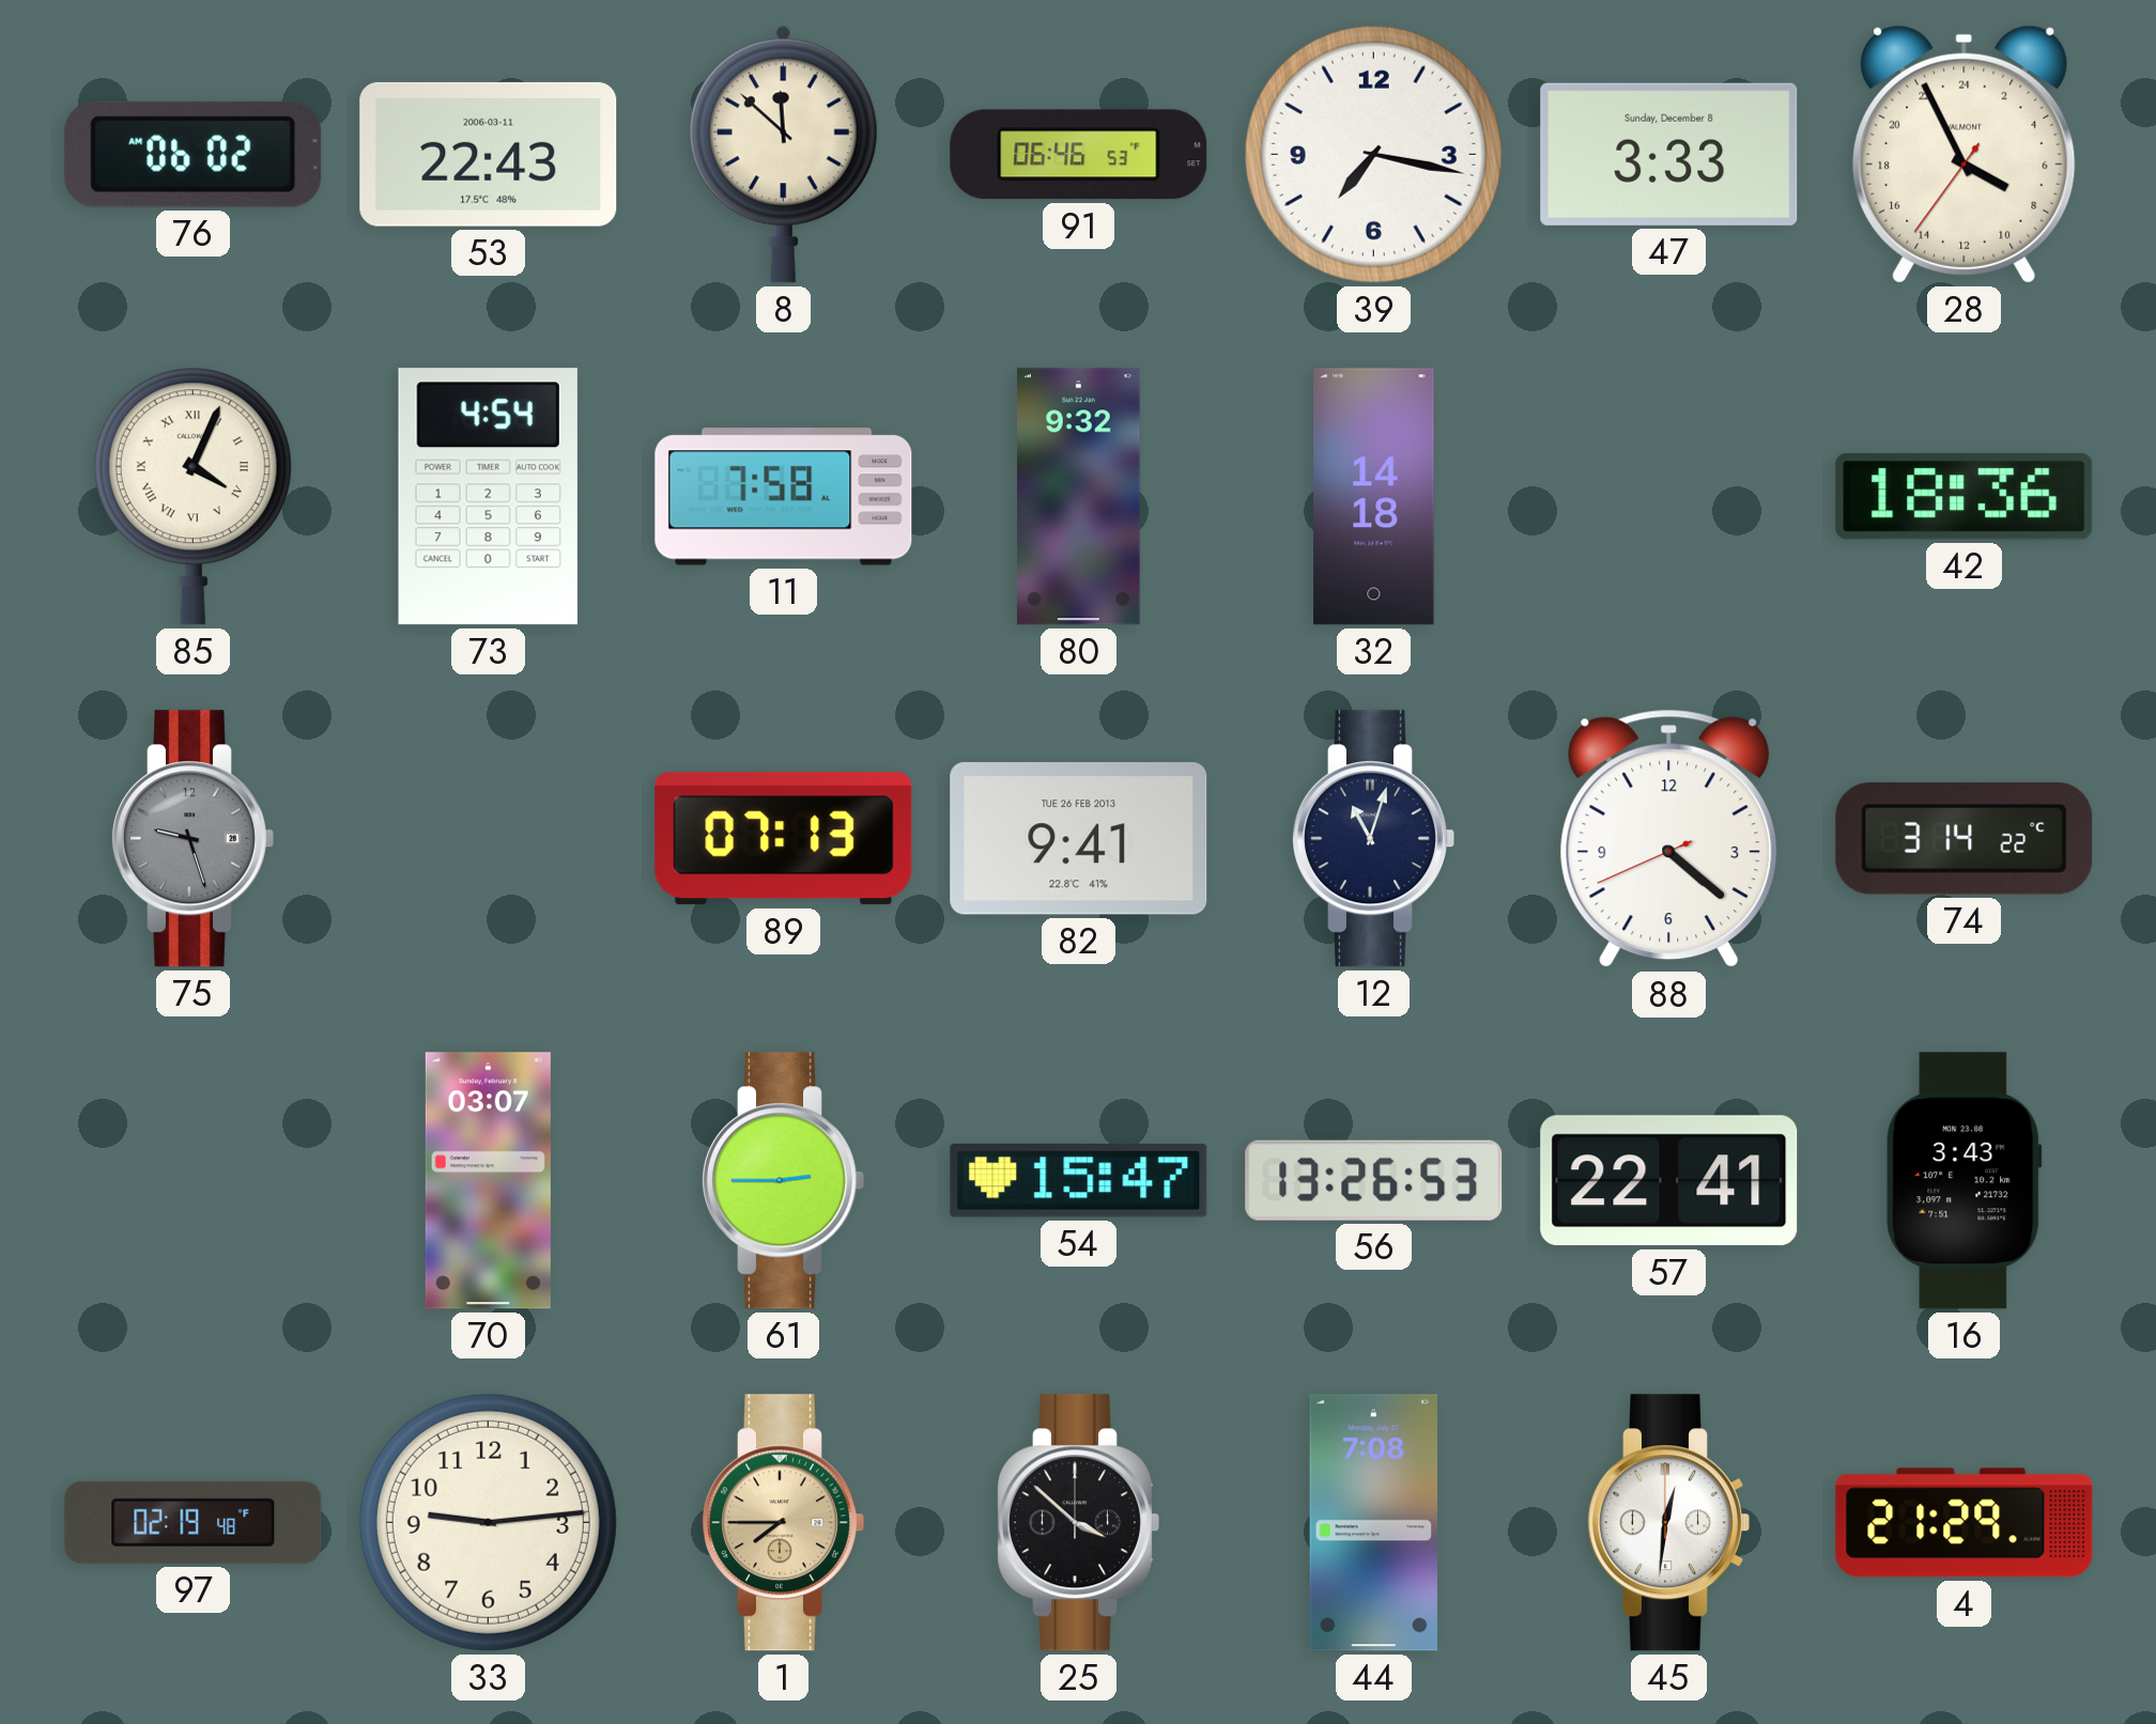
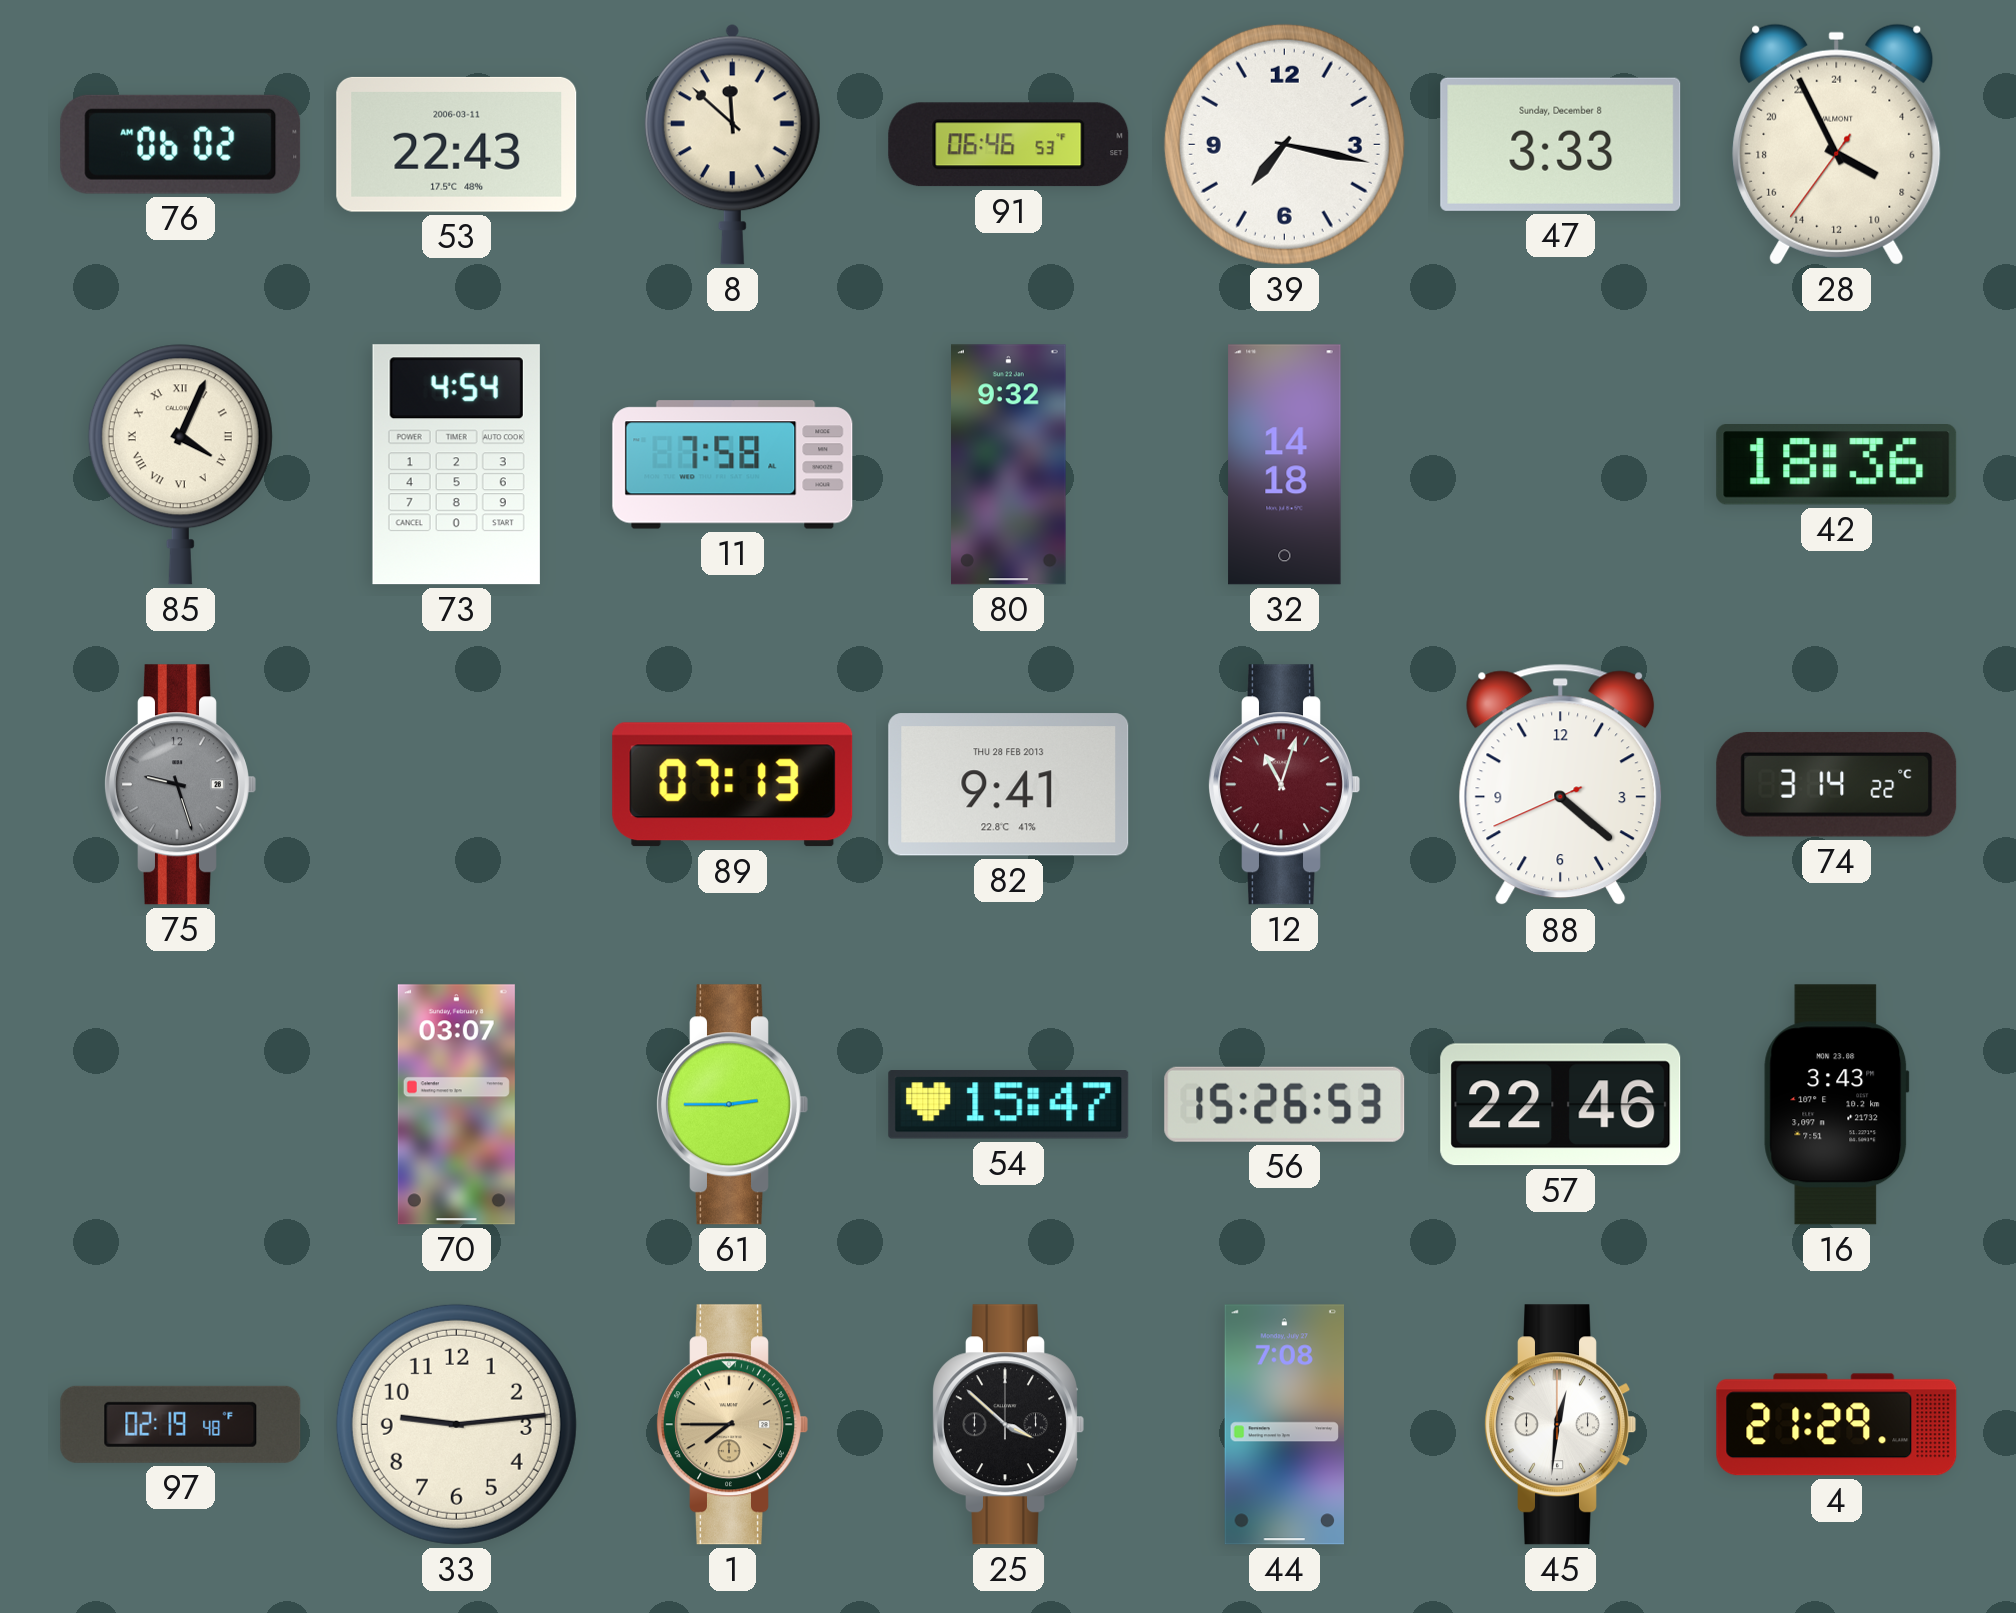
82 date: TUE 26 FEB 2013 -> THU 28 FEB 2013
12 dial: navy -> burgundy
56: 13:26 -> 15:26
57: 22:41 -> 22:46
